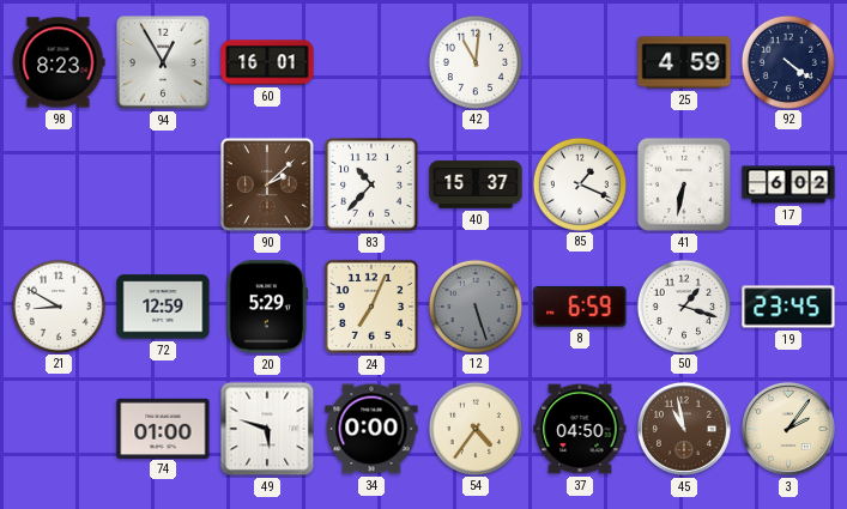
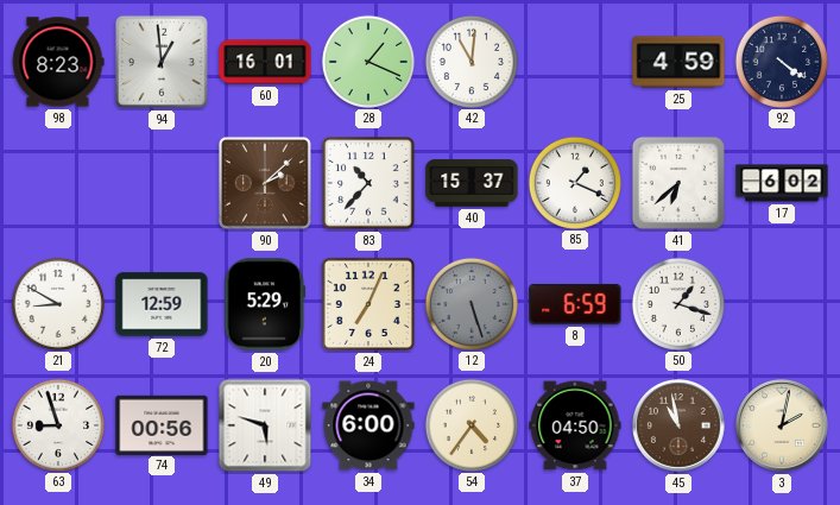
94: 12:55 -> 12:59
28: none -> 1:19
41: 6:32 -> 6:38
19: 23:45 -> none
63: none -> 8:57
74: 01:00 -> 00:56
34: 0:00 -> 6:00
3: 2:06 -> 2:02
